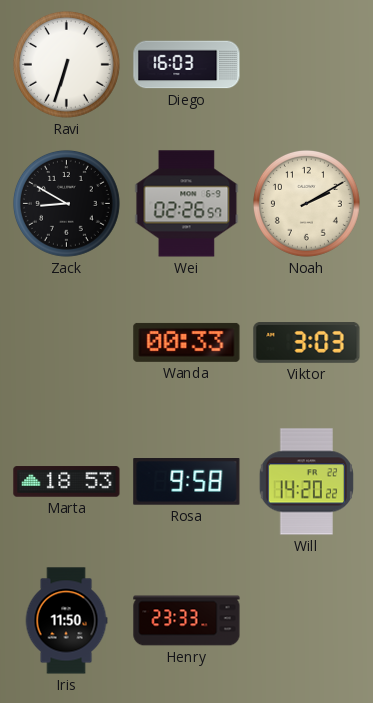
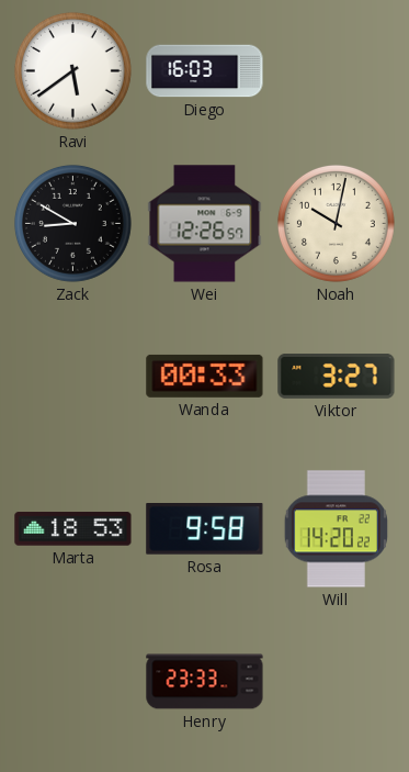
Ravi: 6:33 -> 5:39
Wei: 02:26 -> 12:26
Noah: 2:10 -> 10:02
Viktor: 3:03 -> 3:27
Iris: 11:50 -> none
